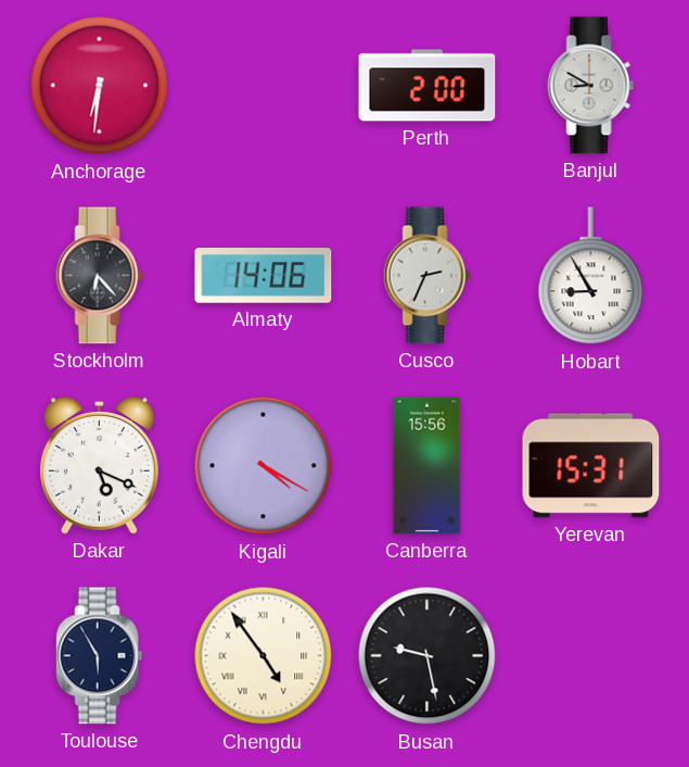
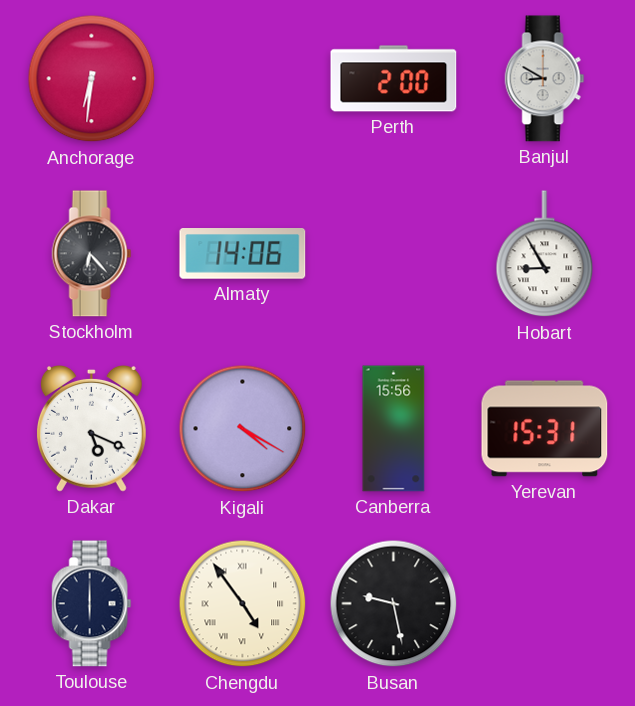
Cusco: 2:34 -> none
Toulouse: 5:55 -> 6:00
